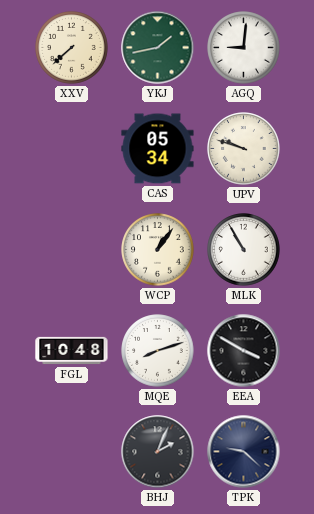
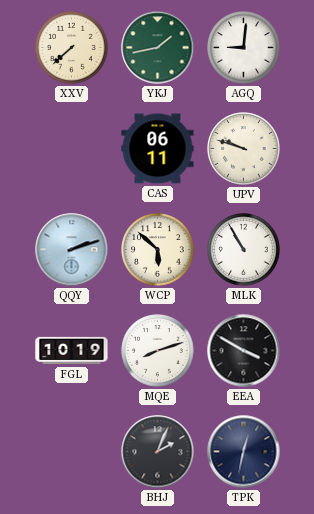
CAS: 05:34 -> 06:11
QQY: none -> 2:12
WCP: 1:06 -> 5:52
FGL: 10:48 -> 10:19
TPK: 9:22 -> 12:32
